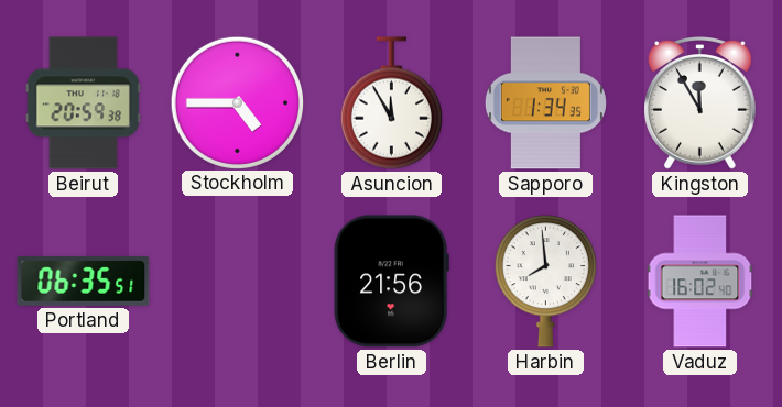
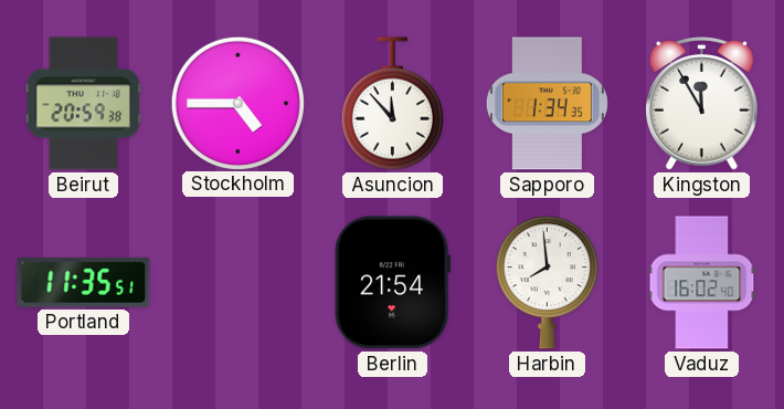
Asuncion: 11:55 -> 11:53
Portland: 06:35 -> 11:35
Berlin: 21:56 -> 21:54
